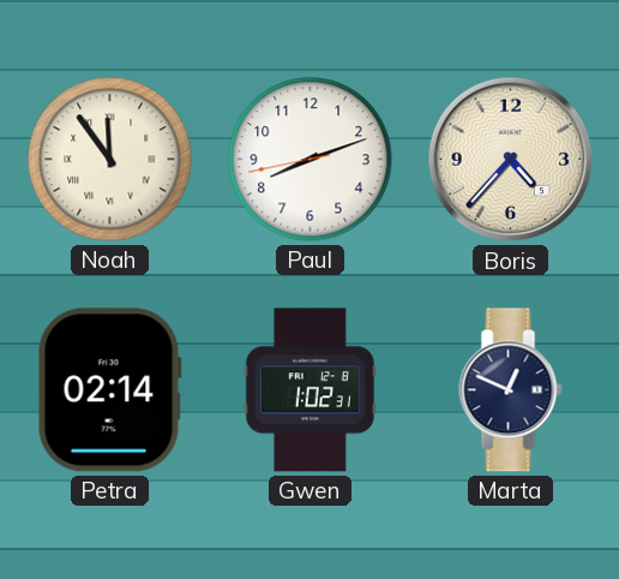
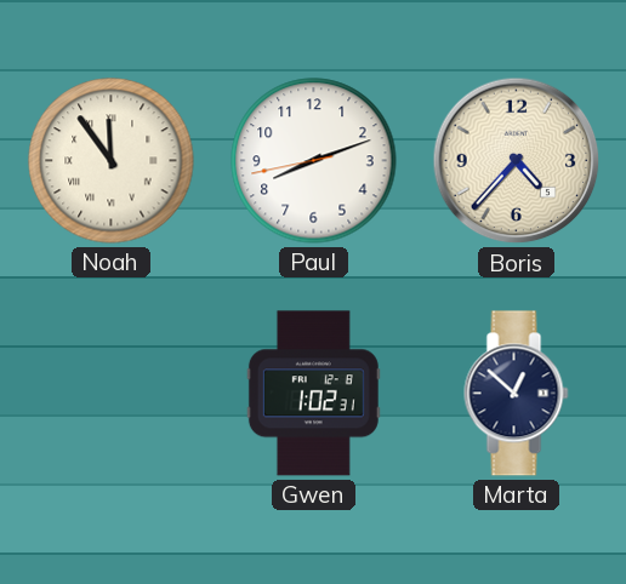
Petra: 02:14 -> none
Marta: 12:49 -> 12:52
